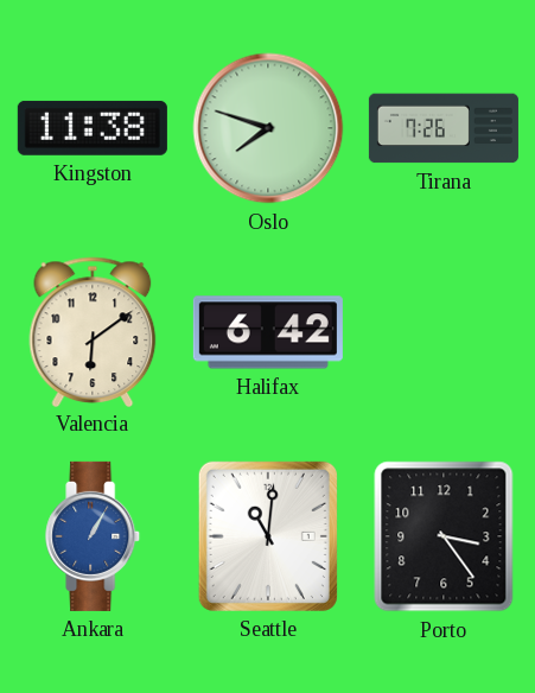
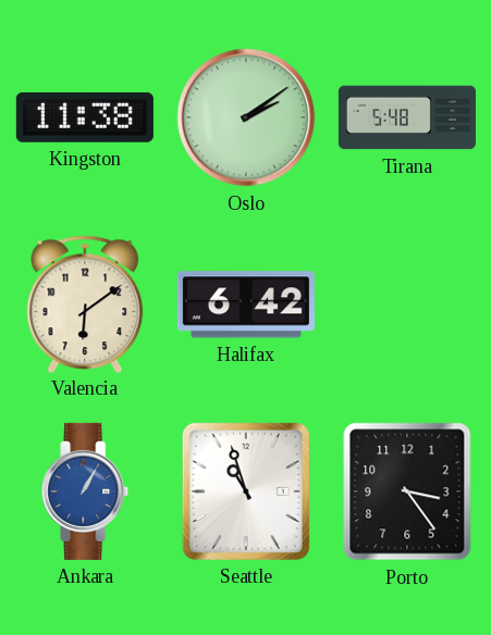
Oslo: 7:48 -> 2:09
Tirana: 7:26 -> 5:48
Seattle: 11:01 -> 10:57
